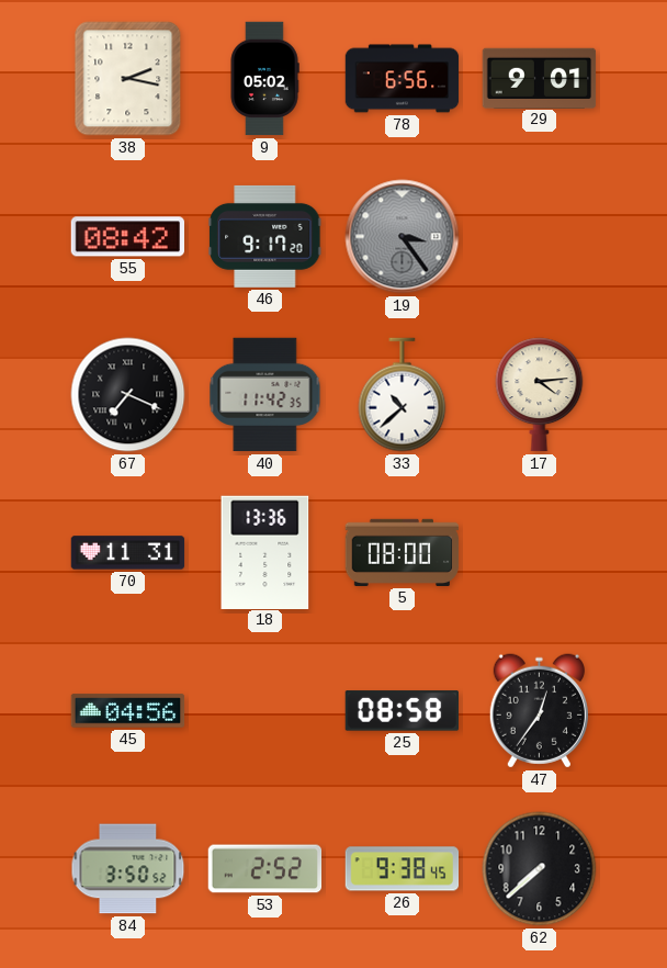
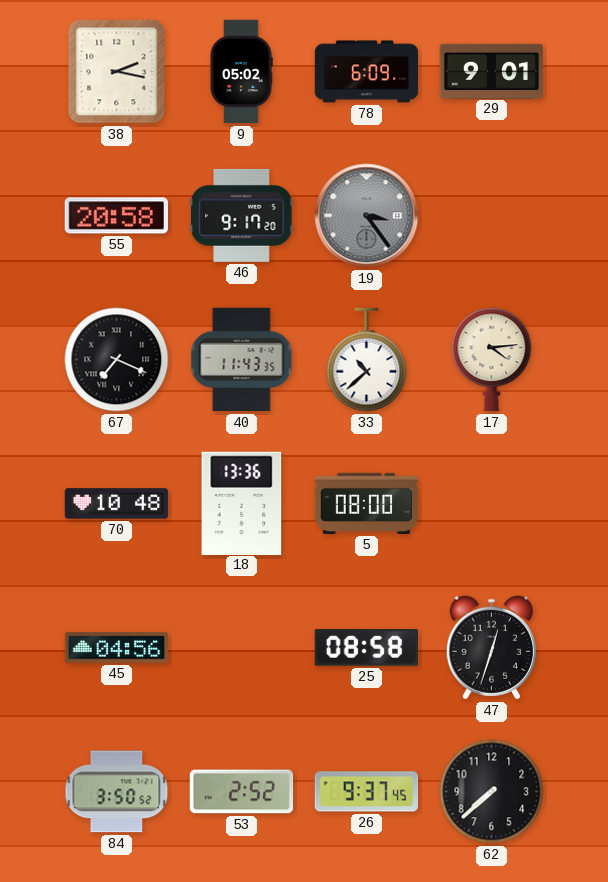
78: 6:56 -> 6:09
55: 08:42 -> 20:58
40: 11:42 -> 11:43
70: 11:31 -> 10:48
47: 12:36 -> 12:33
26: 9:38 -> 9:37
